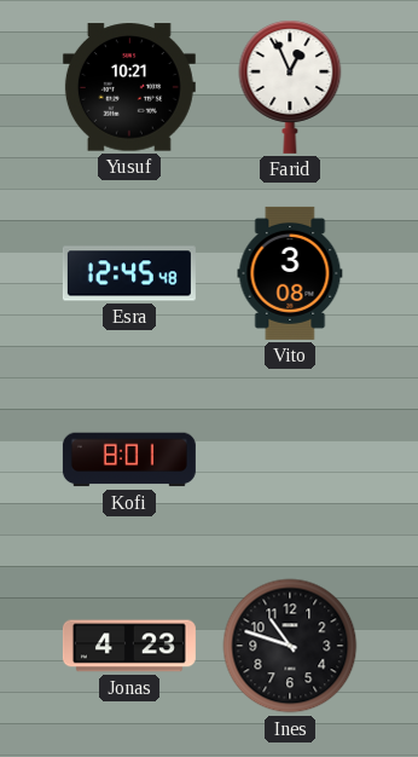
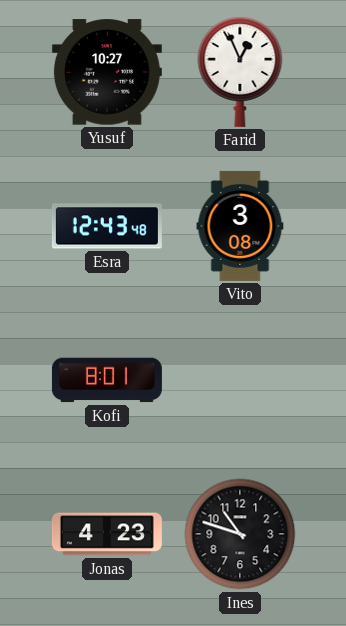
Yusuf: 10:21 -> 10:27
Esra: 12:45 -> 12:43
